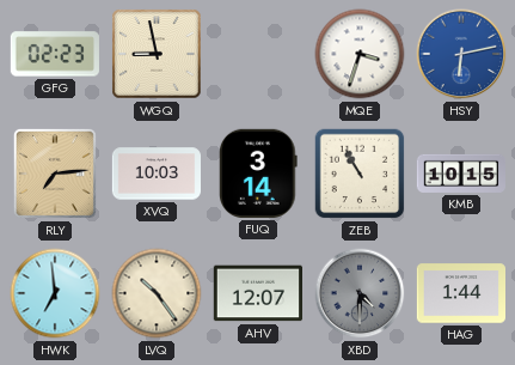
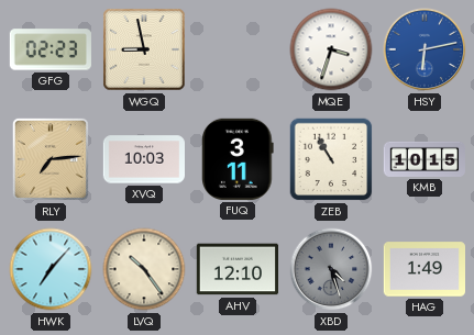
FUQ: 3:14 -> 3:11
HWK: 6:59 -> 7:07
AHV: 12:07 -> 12:10
XBD: 4:30 -> 4:27
HAG: 1:44 -> 1:49
